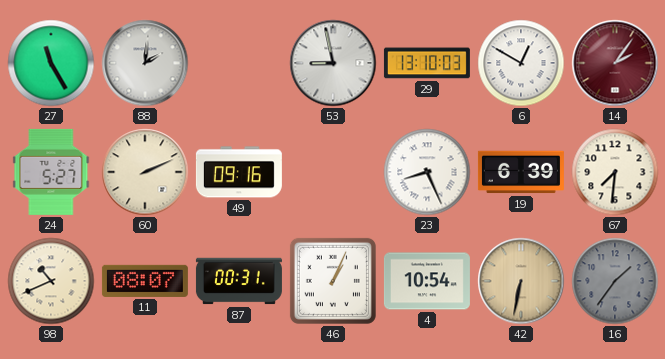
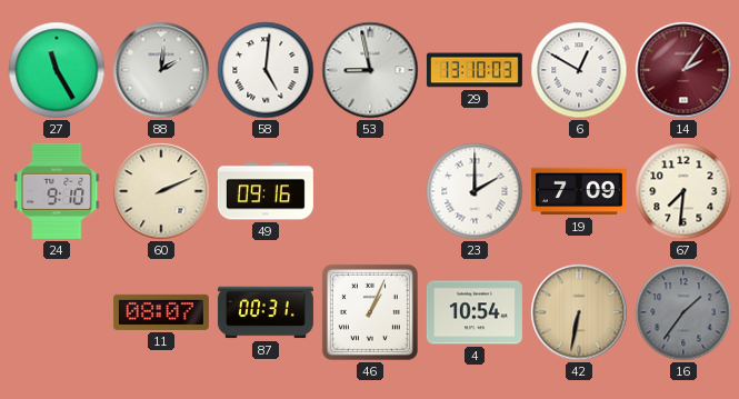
58: none -> 5:01
24: 5:27 -> 9:10
23: 8:26 -> 2:00
19: 6:39 -> 7:09
98: 10:41 -> none
